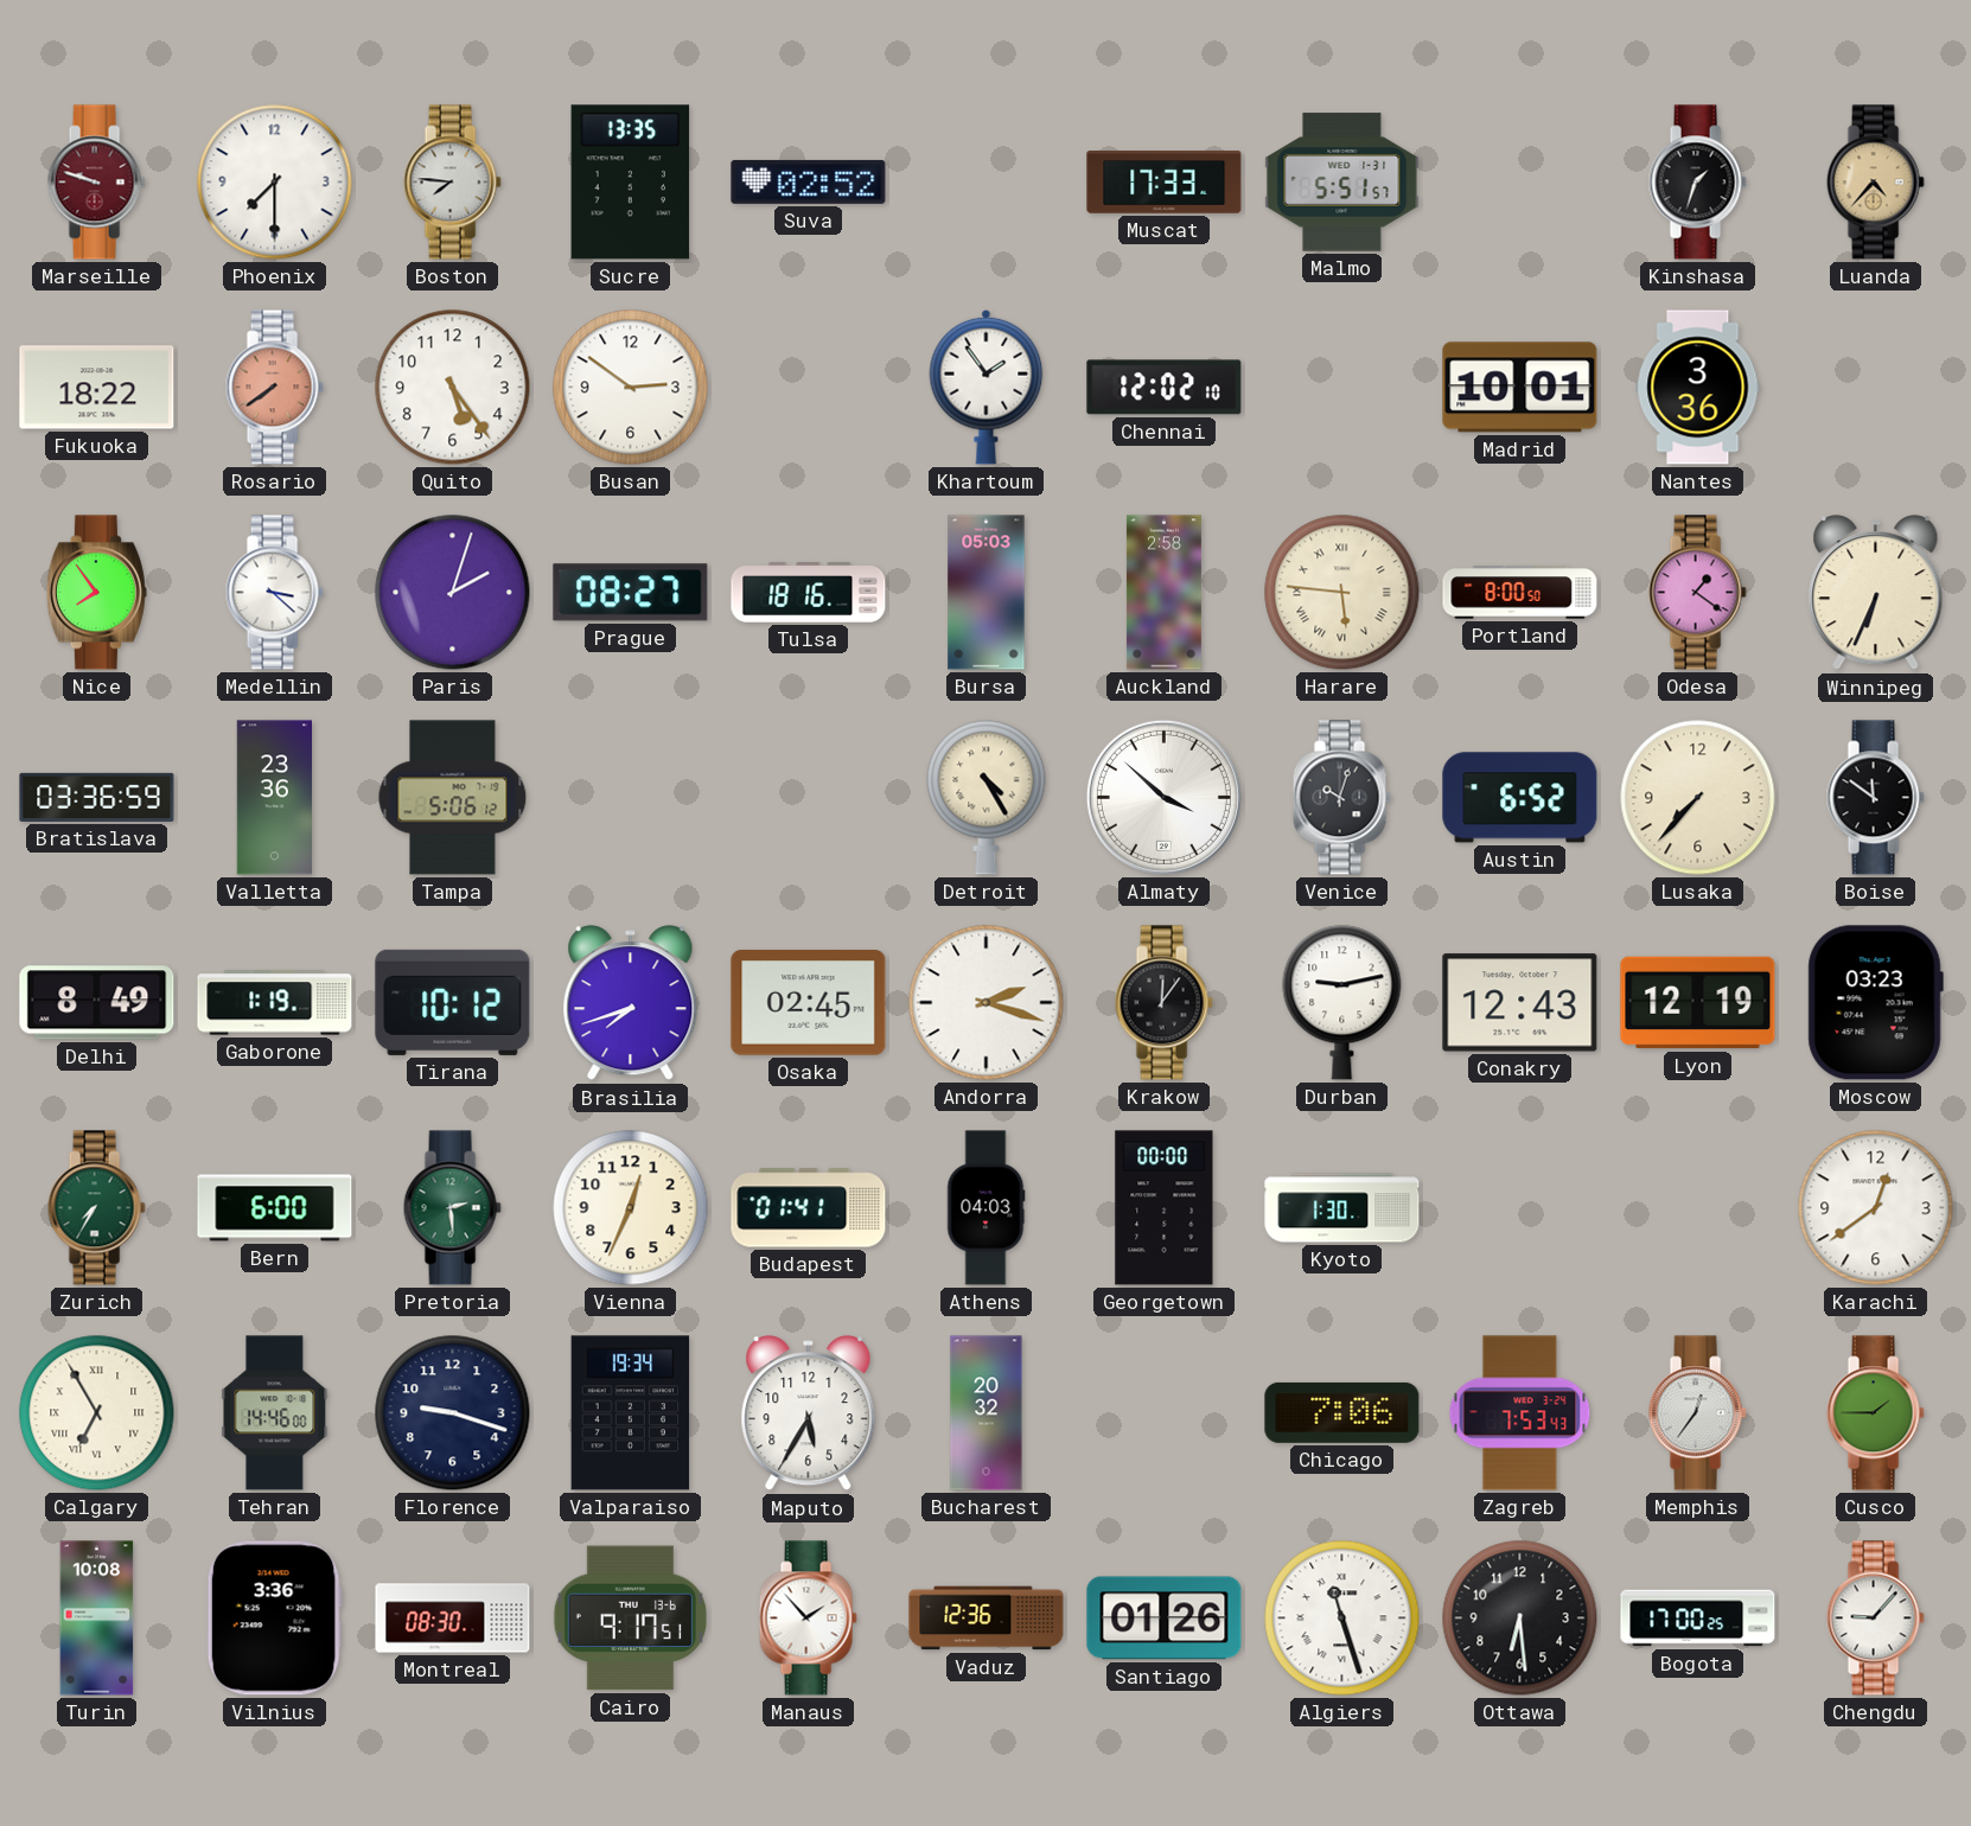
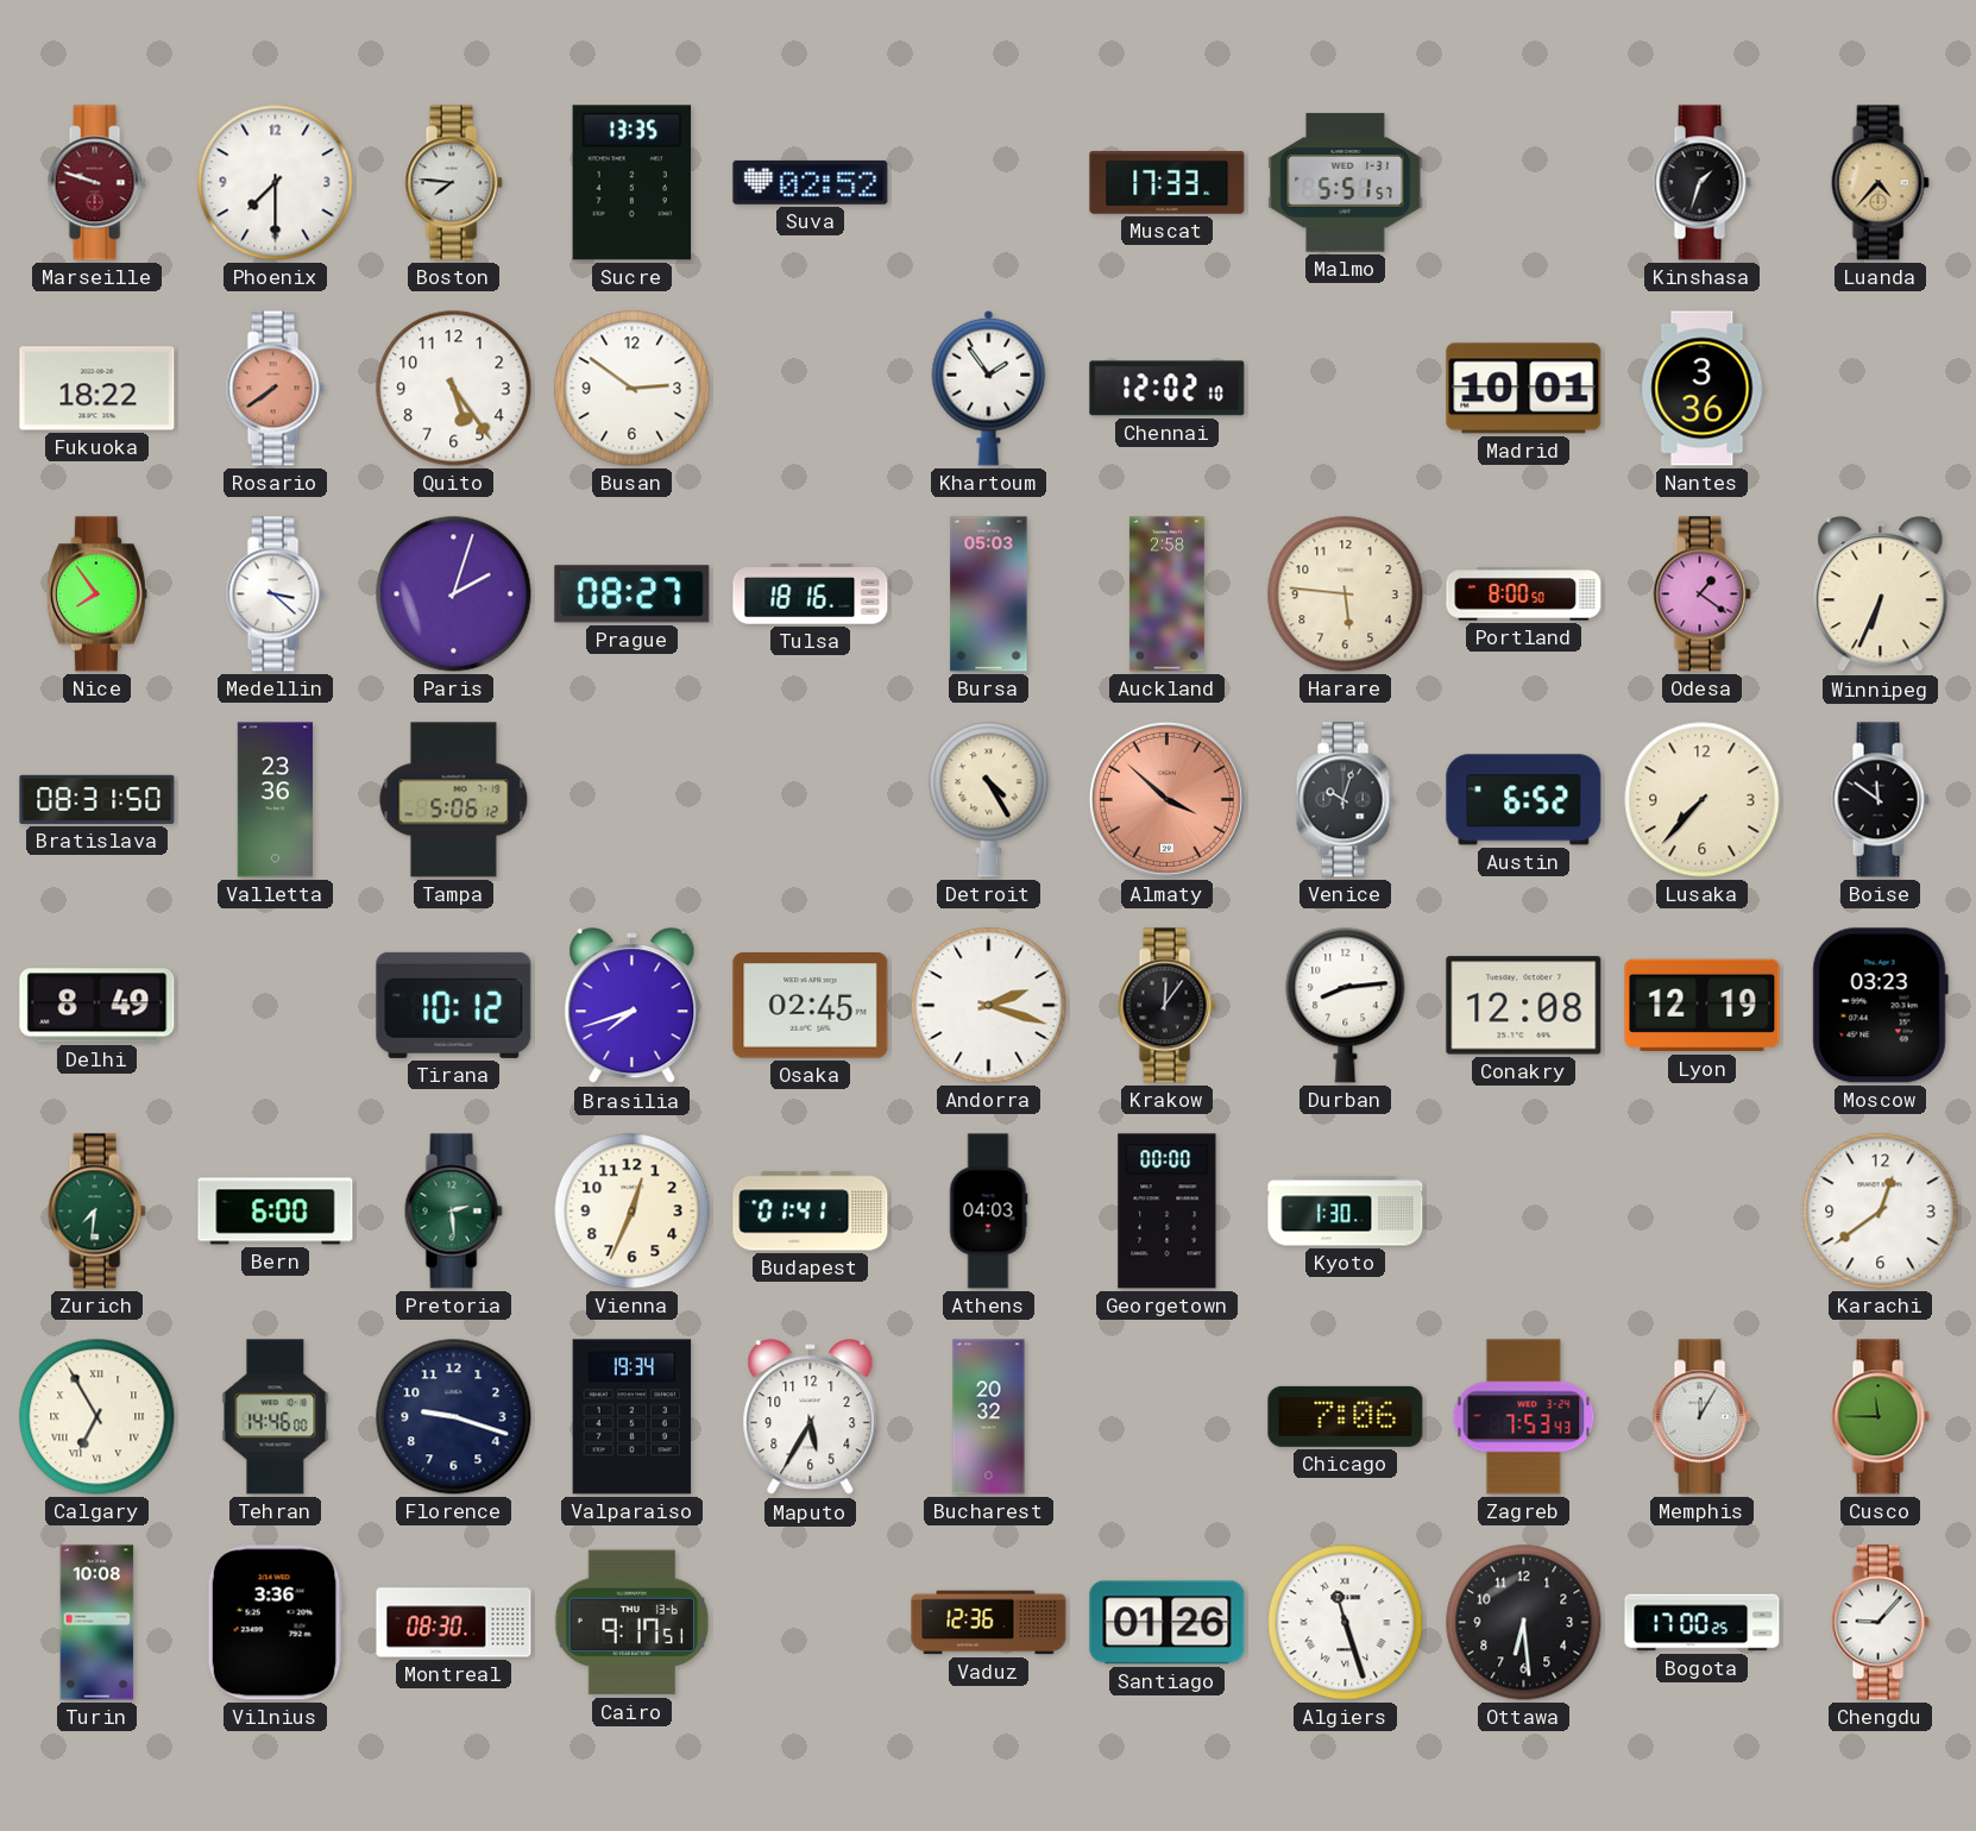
Harare numerals: Roman -> Arabic
Bratislava: 03:36 -> 08:31
Almaty dial: white -> salmon
Gaborone: 1:19 -> none
Durban: 9:13 -> 8:14
Conakry: 12:43 -> 12:08
Zurich: 7:35 -> 7:31
Memphis: 12:36 -> 12:05
Cusco: 1:45 -> 11:45
Manaus: 1:53 -> none
